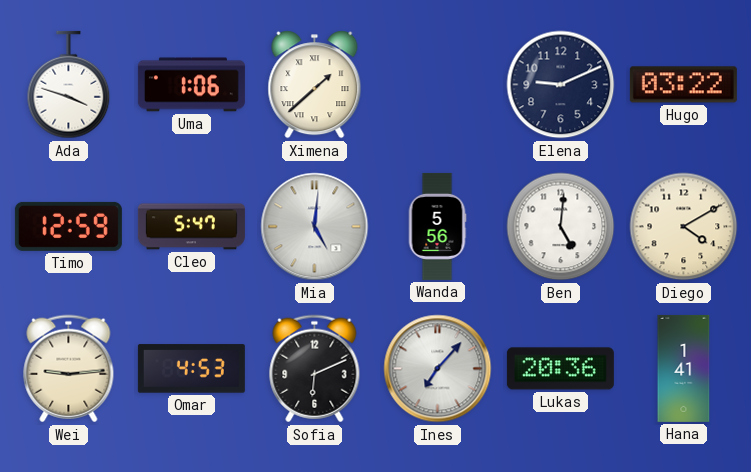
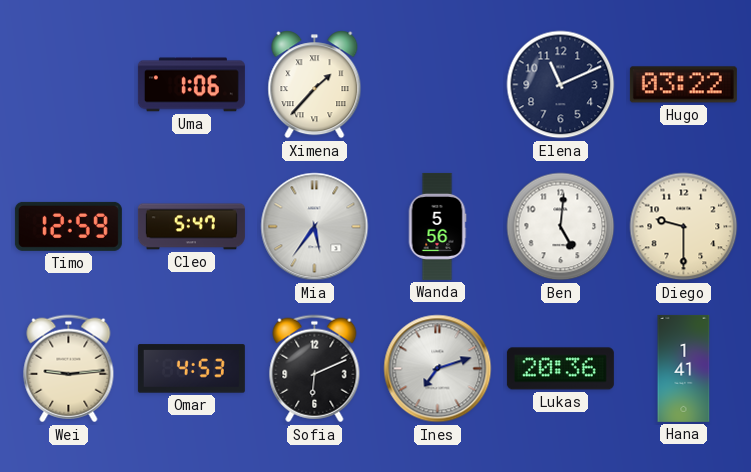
Ada: 3:48 -> none
Ximena: 1:38 -> 1:37
Elena: 9:11 -> 11:11
Mia: 5:01 -> 5:36
Diego: 4:10 -> 9:30
Ines: 7:07 -> 7:12
